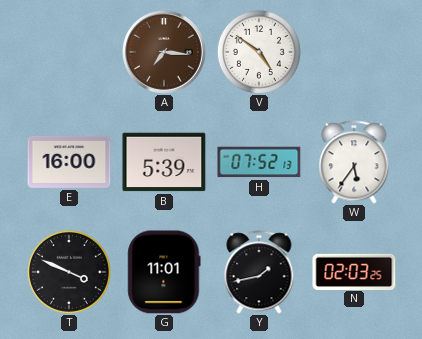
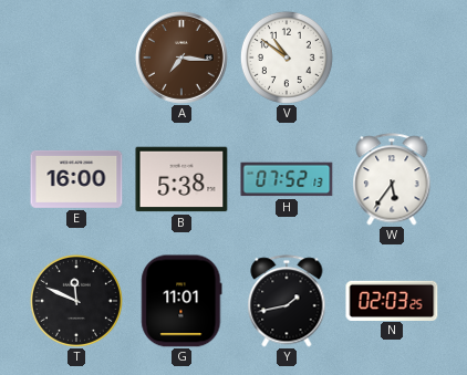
V: 4:51 -> 10:51
B: 5:39 -> 5:38
T: 3:49 -> 11:49
